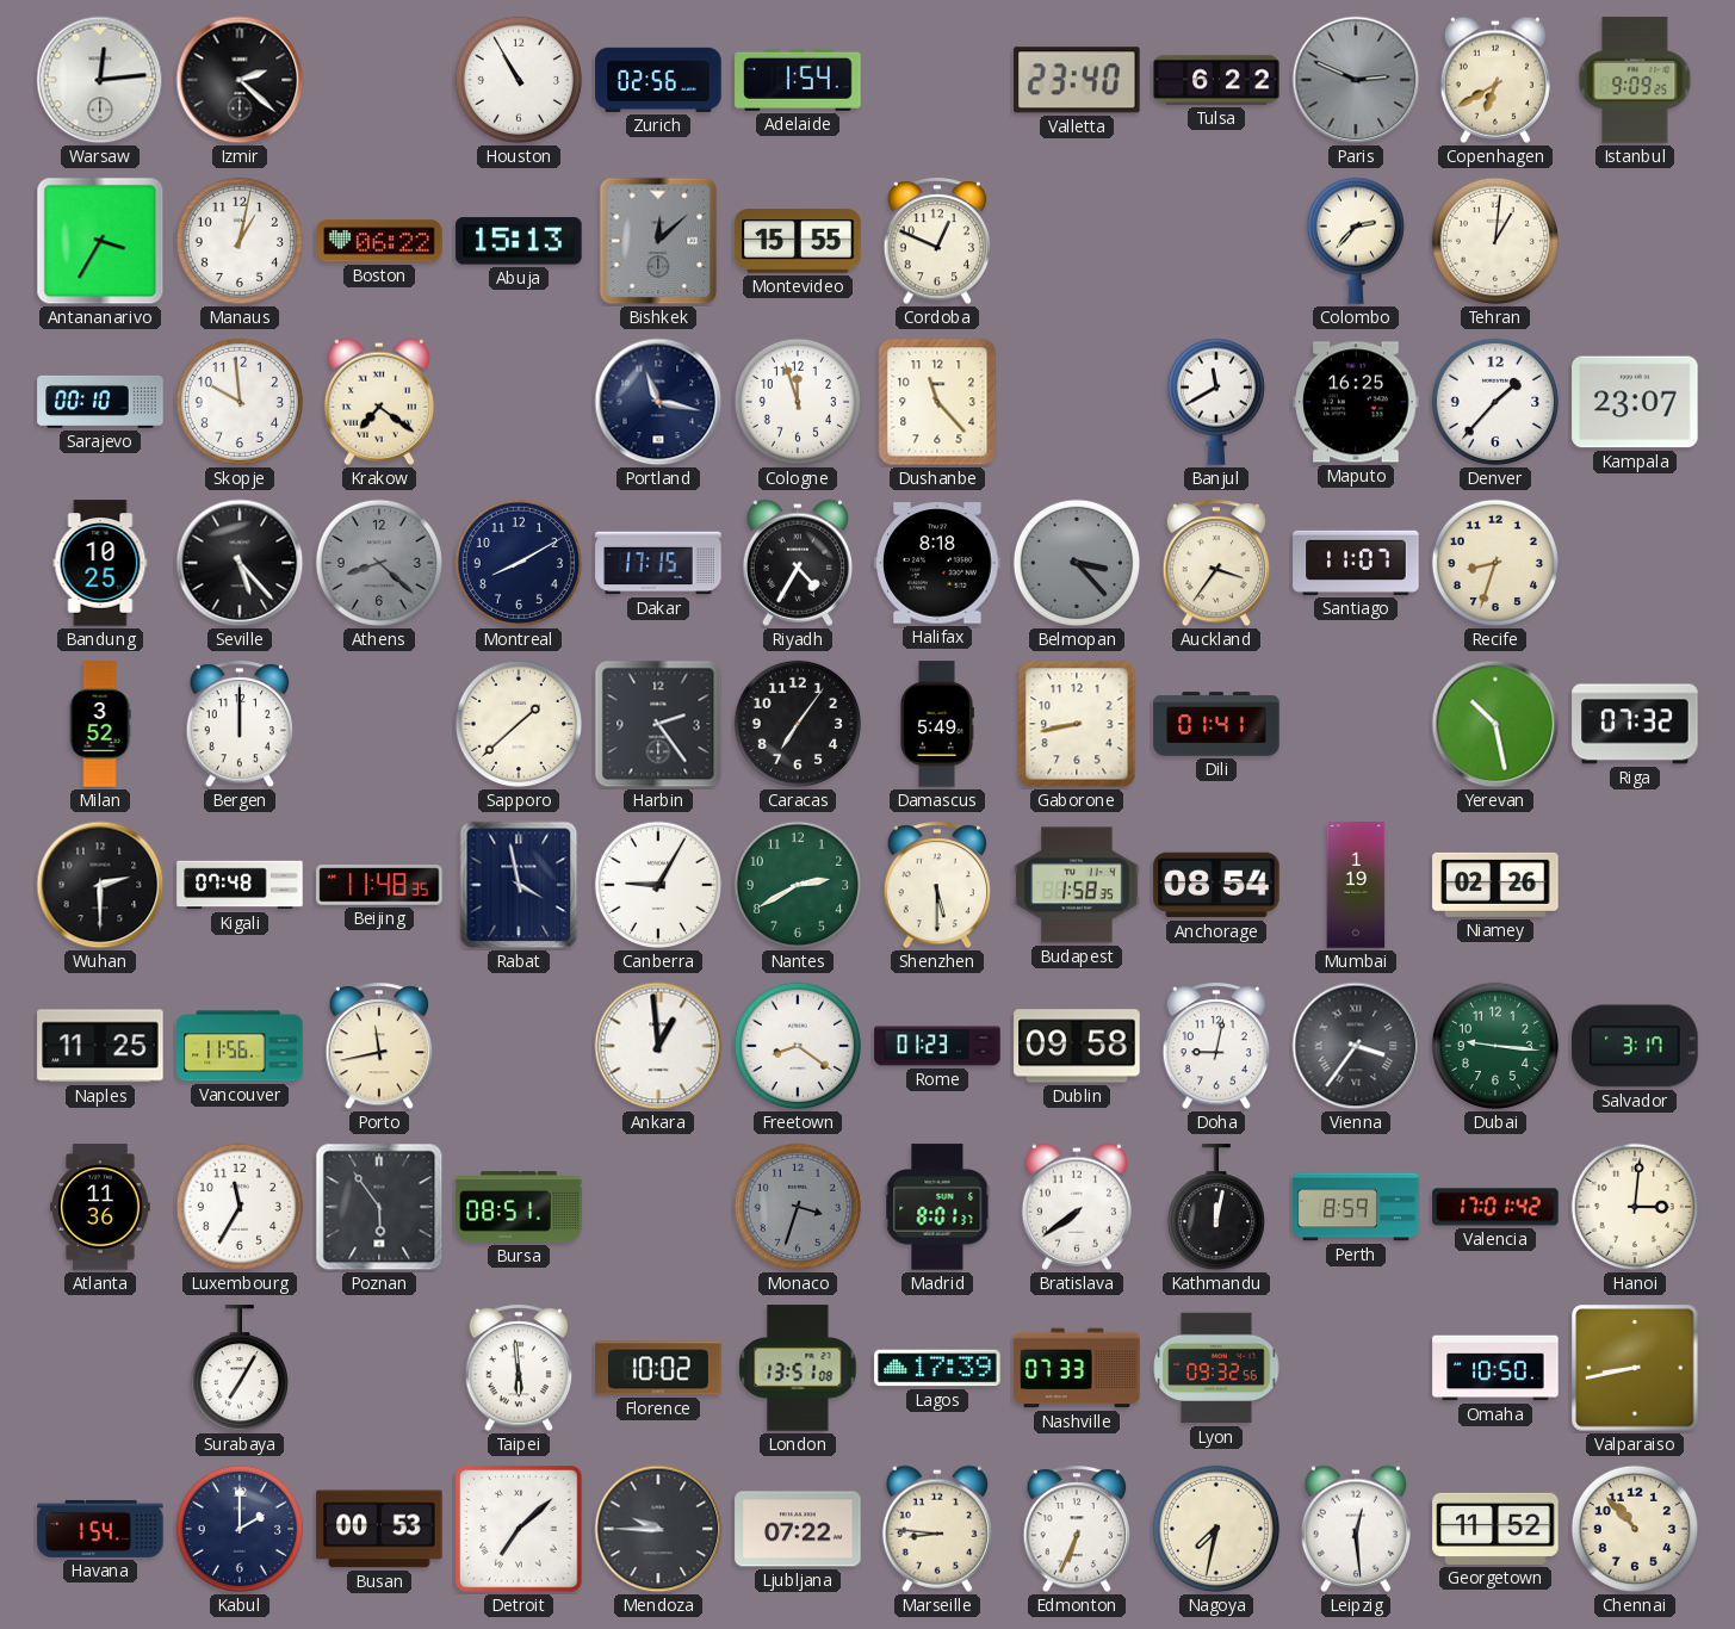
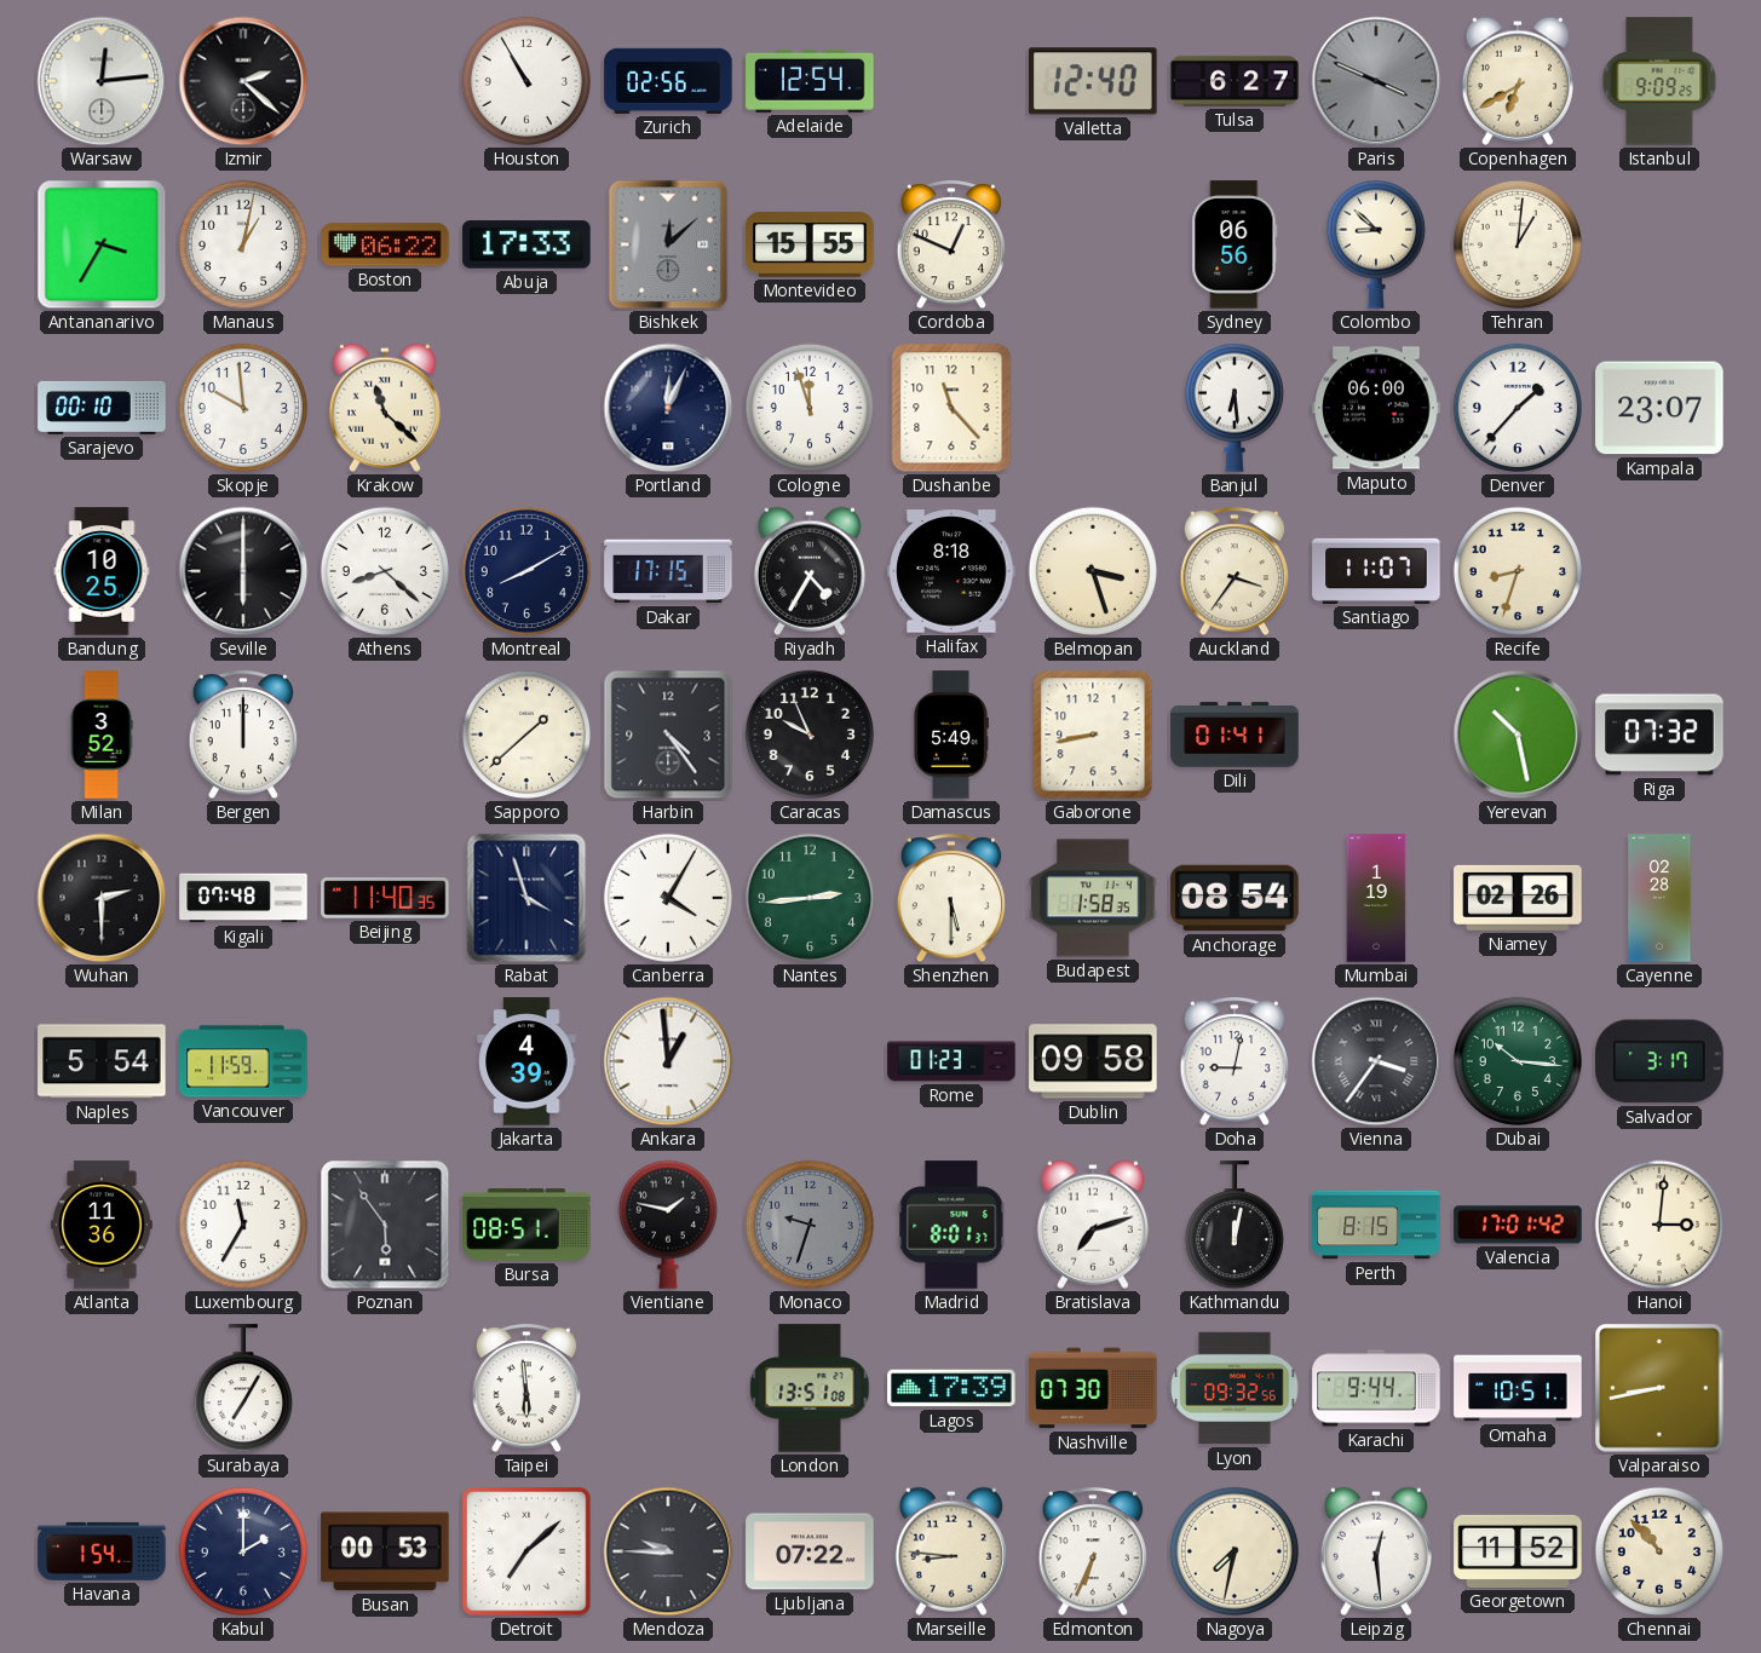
Adelaide: 1:54 -> 12:54
Valletta: 23:40 -> 12:40
Tulsa: 6:22 -> 6:27
Paris: 2:49 -> 3:49
Abuja: 15:13 -> 17:33
Sydney: none -> 06:56
Colombo: 2:37 -> 8:52
Krakow: 7:21 -> 11:22
Portland: 11:17 -> 12:04
Banjul: 11:40 -> 6:29
Maputo: 16:25 -> 06:00
Seville: 5:23 -> 6:00
Athens dial: grey -> white
Belmopan: 3:23 -> 3:27
Belmopan dial: grey -> cream
Harbin: 2:24 -> 4:24
Caracas: 7:06 -> 9:56
Beijing: 11:48 -> 11:40
Rabat: 3:58 -> 3:57
Canberra: 9:05 -> 4:05
Nantes: 2:40 -> 2:44
Cayenne: none -> 02:28
Naples: 11:25 -> 5:54
Vancouver: 11:56 -> 11:59
Porto: 11:43 -> none
Jakarta: none -> 4:39
Freetown: 8:21 -> none
Dubai: 9:16 -> 10:16
Vientiane: none -> 1:47
Monaco: 3:33 -> 9:33
Bratislava: 7:39 -> 7:12
Perth: 8:59 -> 8:15
Florence: 10:02 -> none
Nashville: 07:33 -> 07:30
Karachi: none -> 9:44
Omaha: 10:50 -> 10:51
